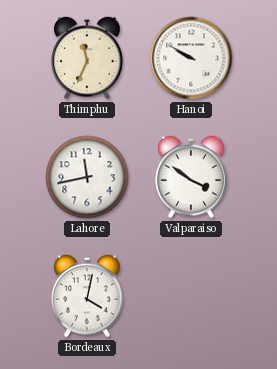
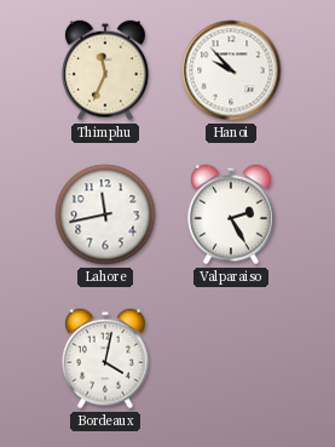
Hanoi: 9:50 -> 9:53
Valparaiso: 3:51 -> 2:25
